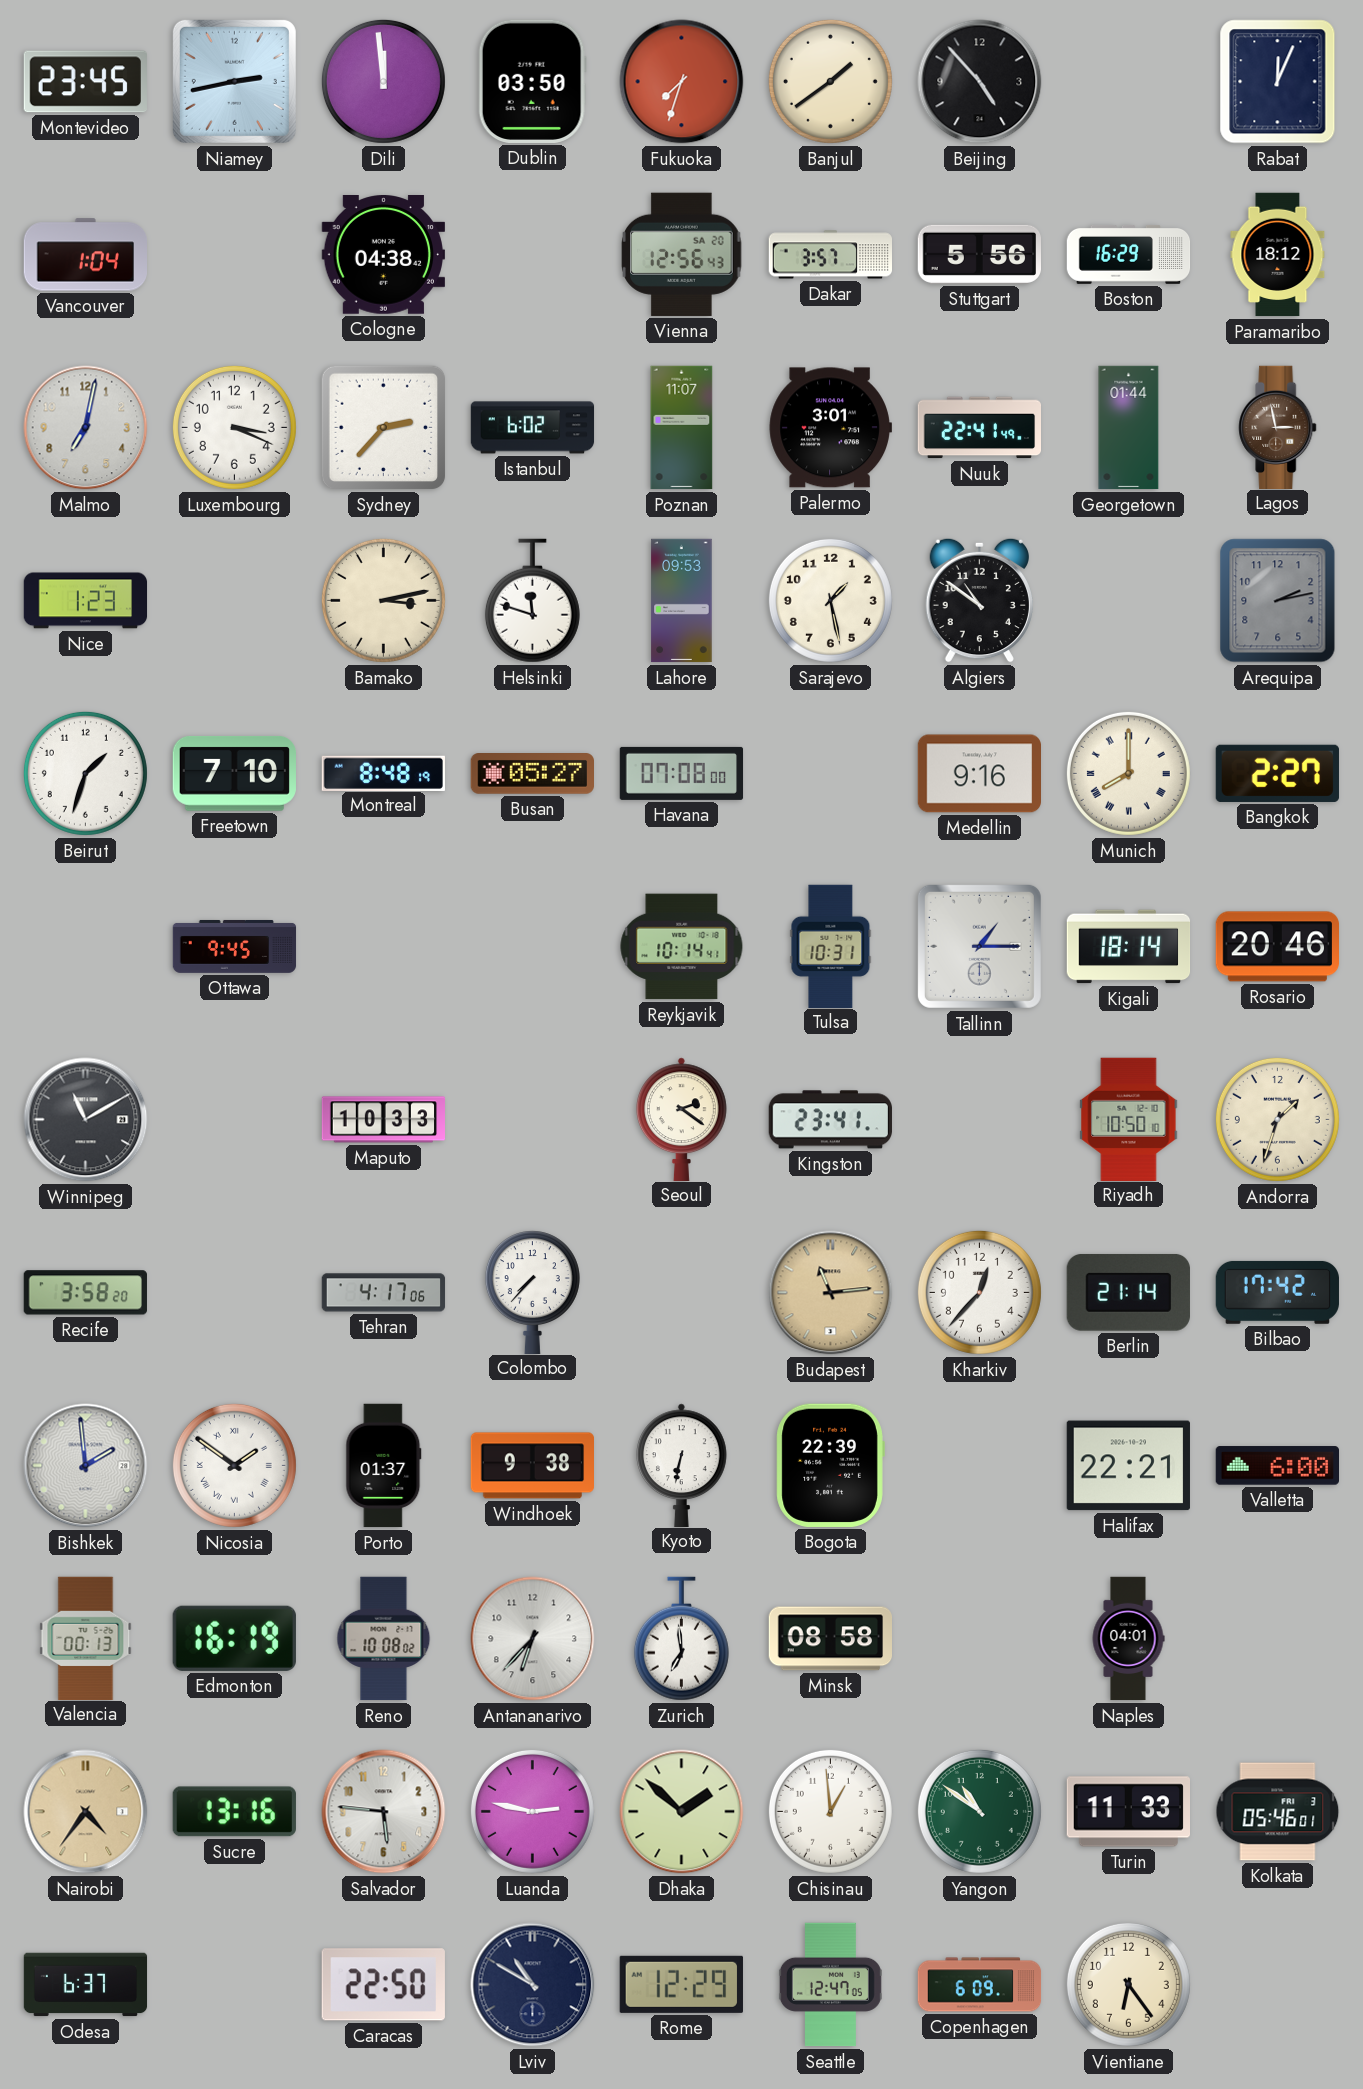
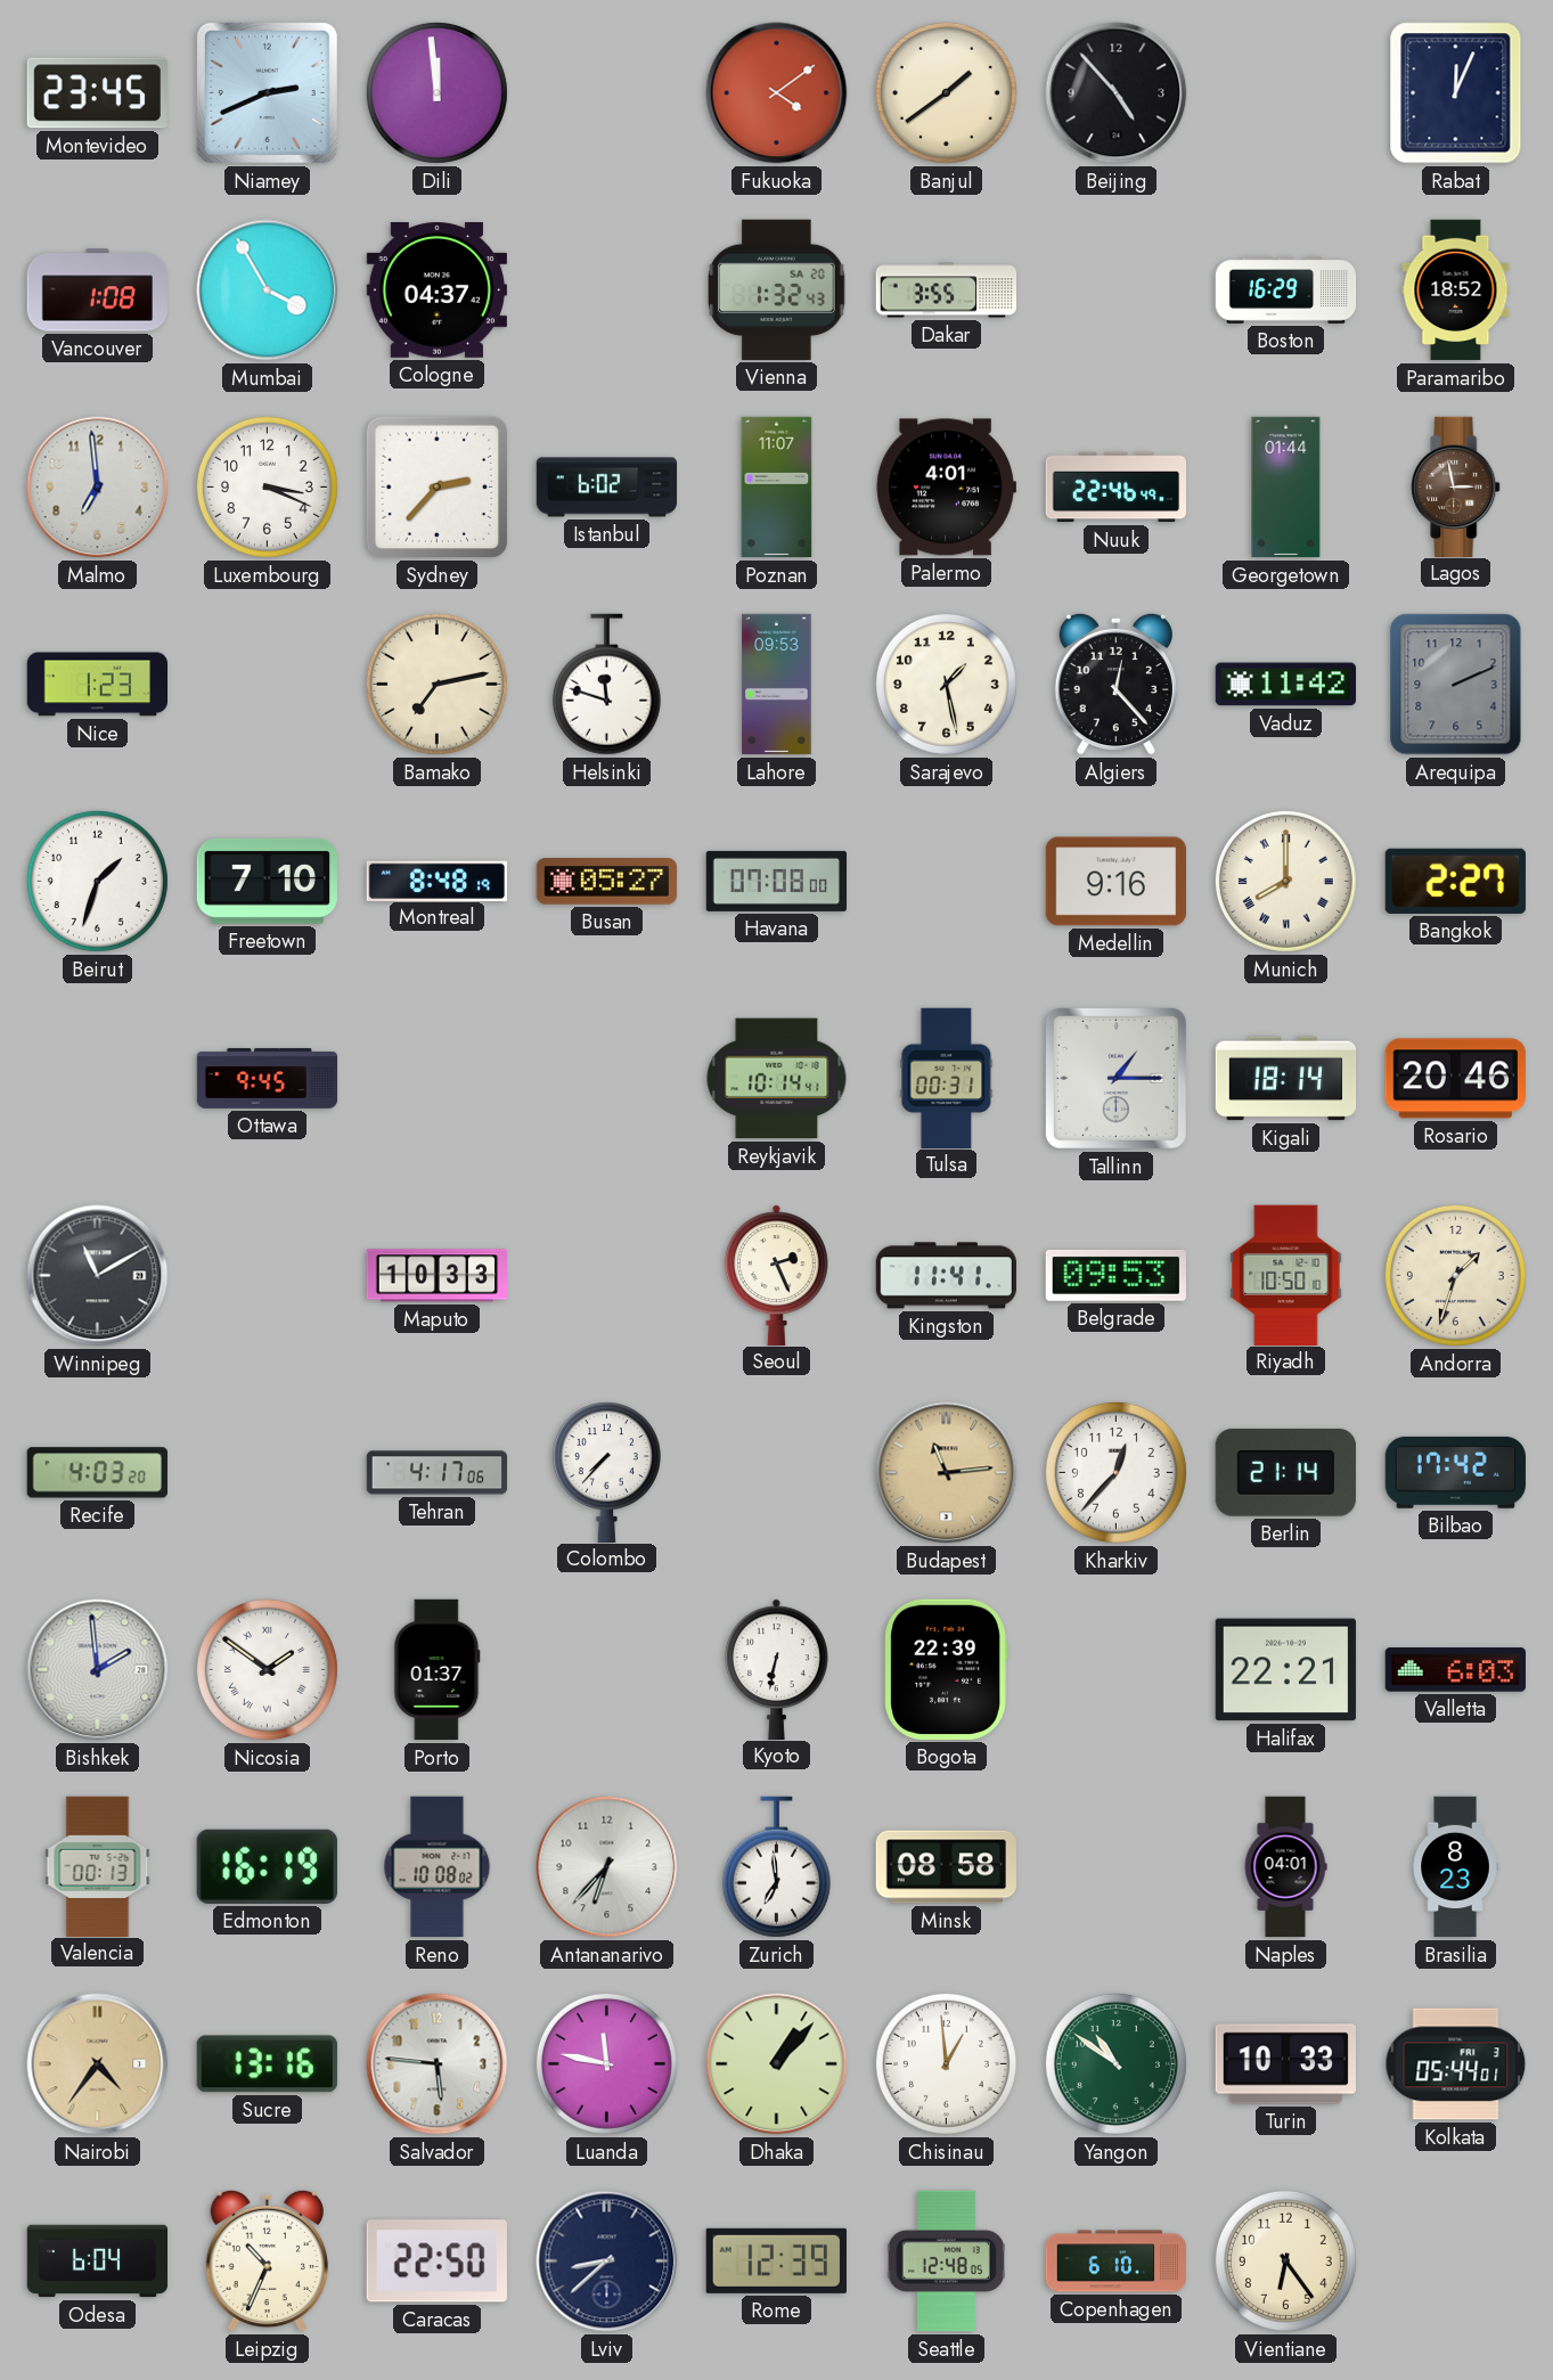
Niamey: 2:43 -> 2:41
Dublin: 03:50 -> none
Fukuoka: 7:33 -> 4:09
Vancouver: 1:04 -> 1:08
Mumbai: none -> 3:55
Cologne: 04:38 -> 04:37
Vienna: 12:56 -> 1:32
Dakar: 3:57 -> 3:55
Stuttgart: 5:56 -> none
Paramaribo: 18:12 -> 18:52
Malmo: 7:02 -> 6:59
Palermo: 3:01 -> 4:01
Nuuk: 22:41 -> 22:46
Bamako: 3:13 -> 7:13
Algiers: 10:51 -> 12:23
Vaduz: none -> 11:42
Arequipa: 2:13 -> 2:11
Tulsa: 10:31 -> 00:31
Seoul: 2:21 -> 2:26
Kingston: 23:41 -> 11:41
Belgrade: none -> 09:53
Recife: 3:58 -> 4:03
Windhoek: 9:38 -> none
Valletta: 6:00 -> 6:03
Brasilia: none -> 8:23
Luanda: 2:47 -> 11:47
Dhaka: 1:52 -> 1:07
Turin: 11:33 -> 10:33
Kolkata: 05:46 -> 05:44
Odesa: 6:37 -> 6:04
Leipzig: none -> 10:34
Lviv: 10:50 -> 8:38
Rome: 12:29 -> 12:39
Seattle: 12:47 -> 12:48
Copenhagen: 6:09 -> 6:10
